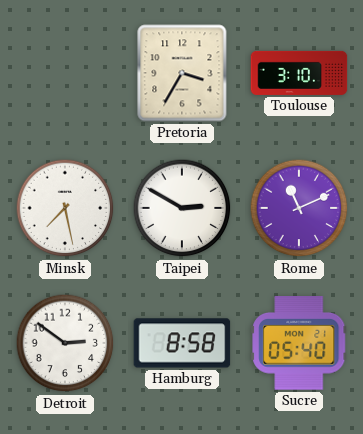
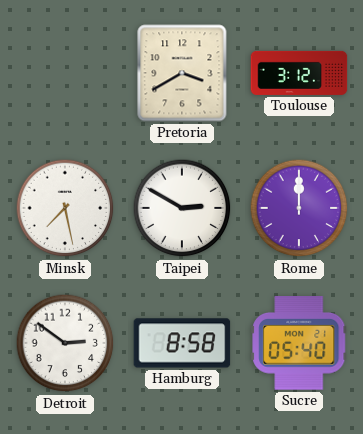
Pretoria: 3:35 -> 3:40
Toulouse: 3:10 -> 3:12
Rome: 11:11 -> 12:00
